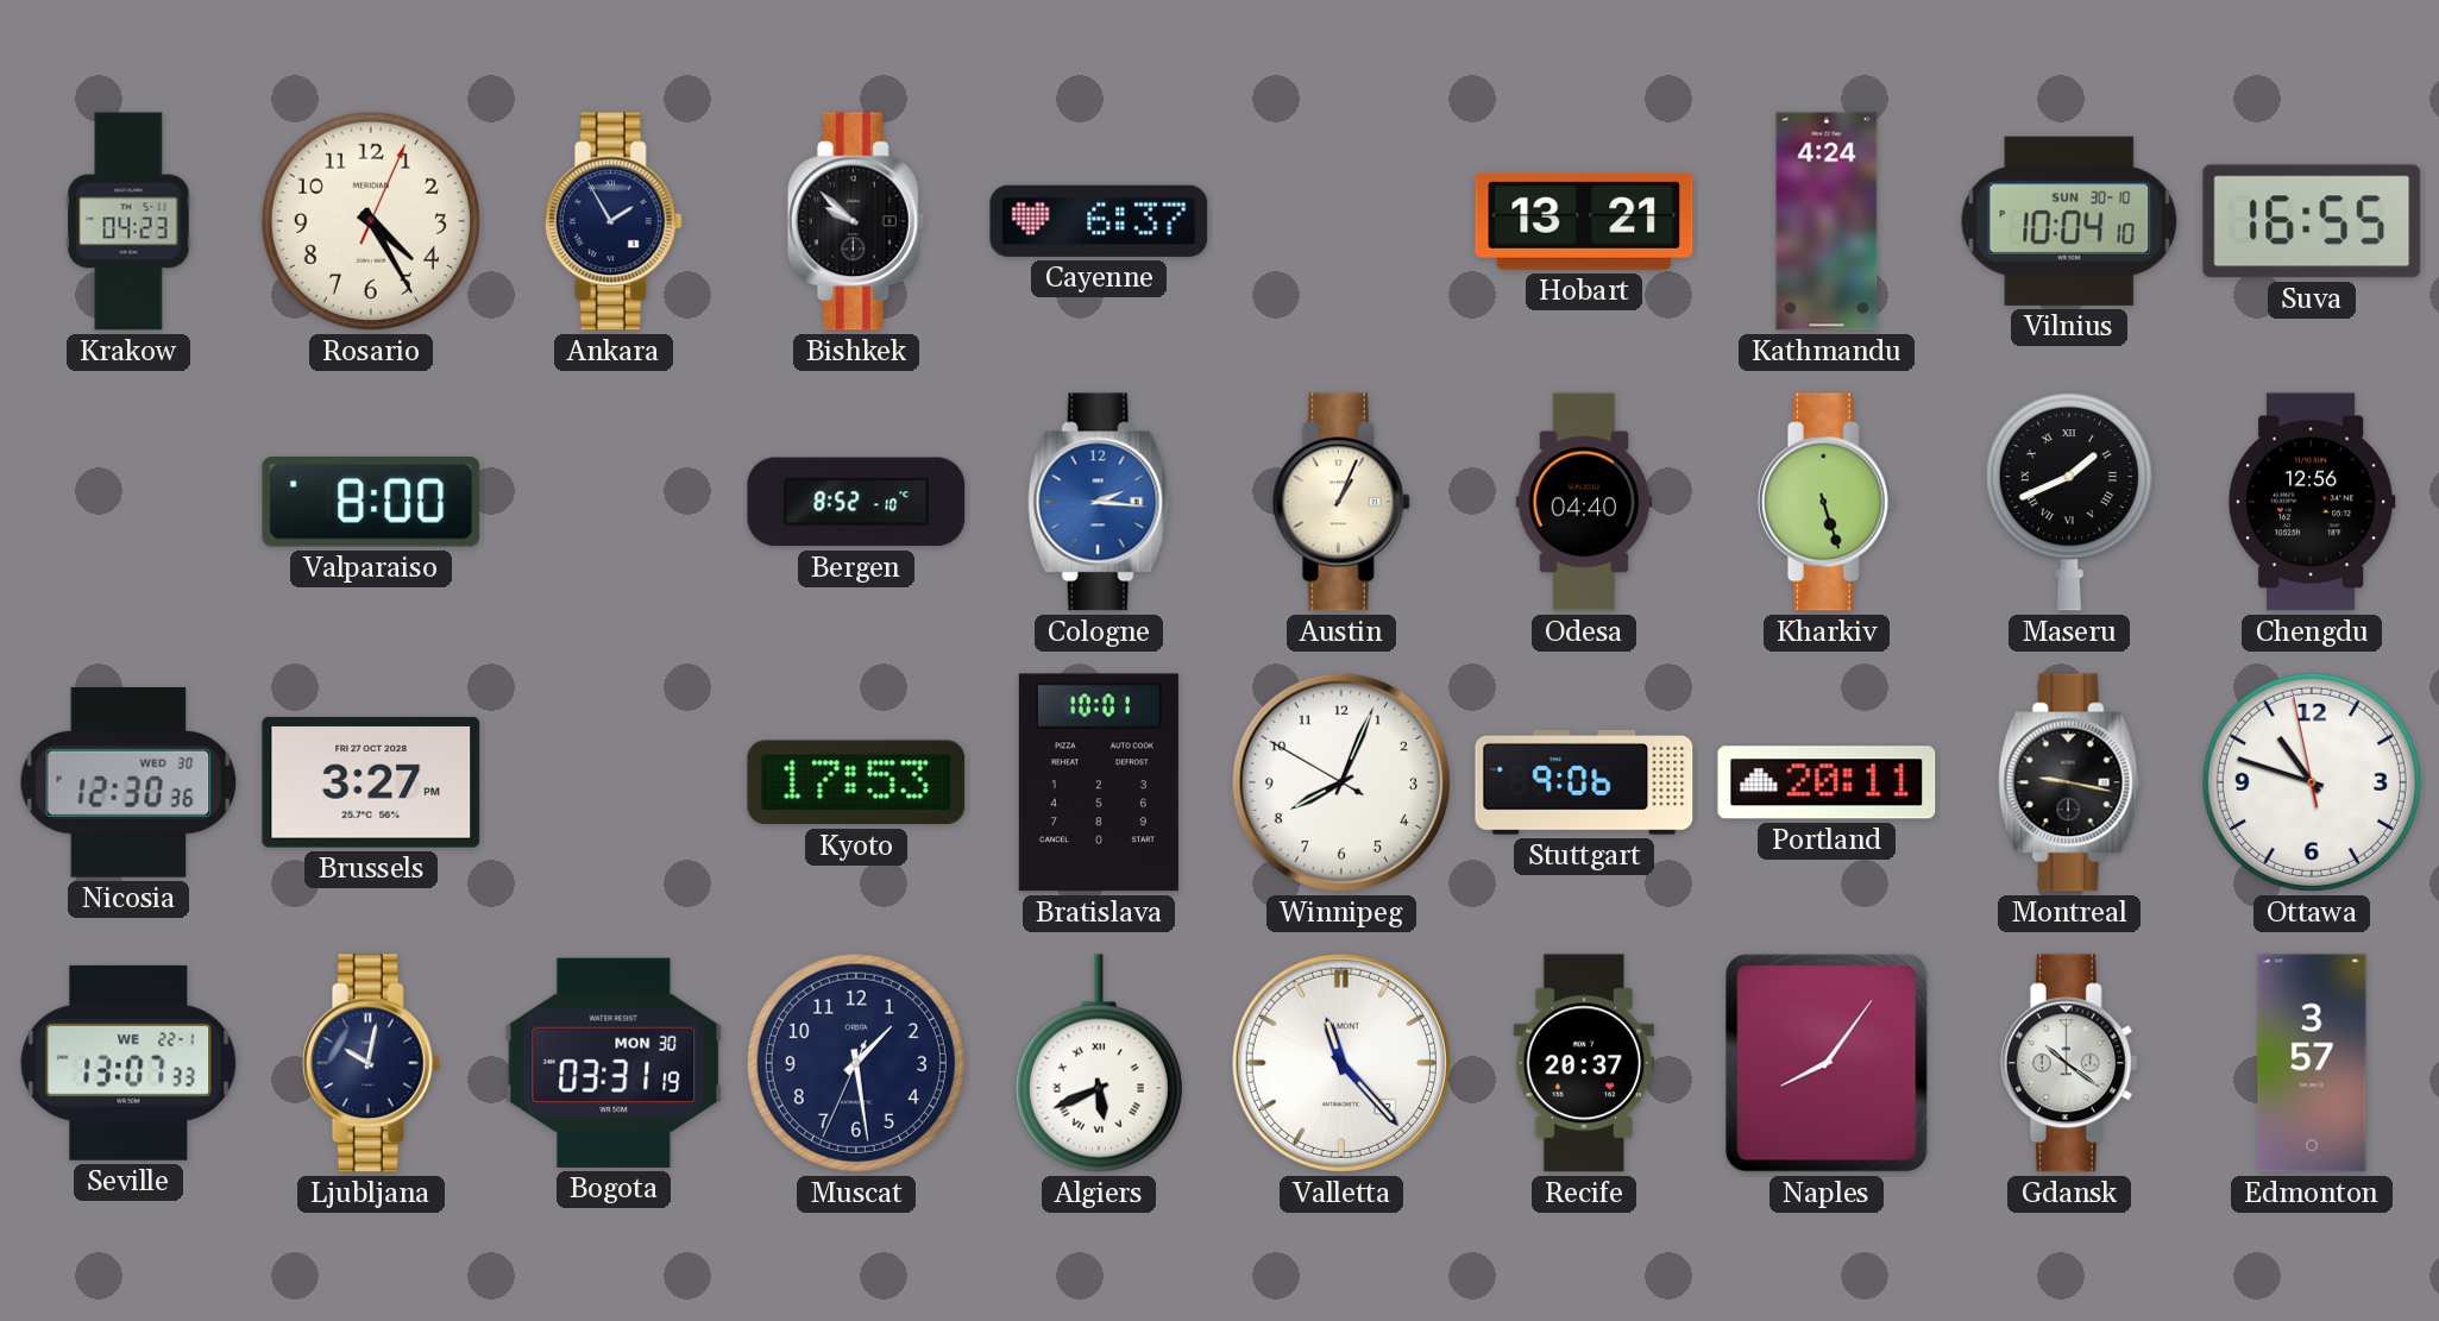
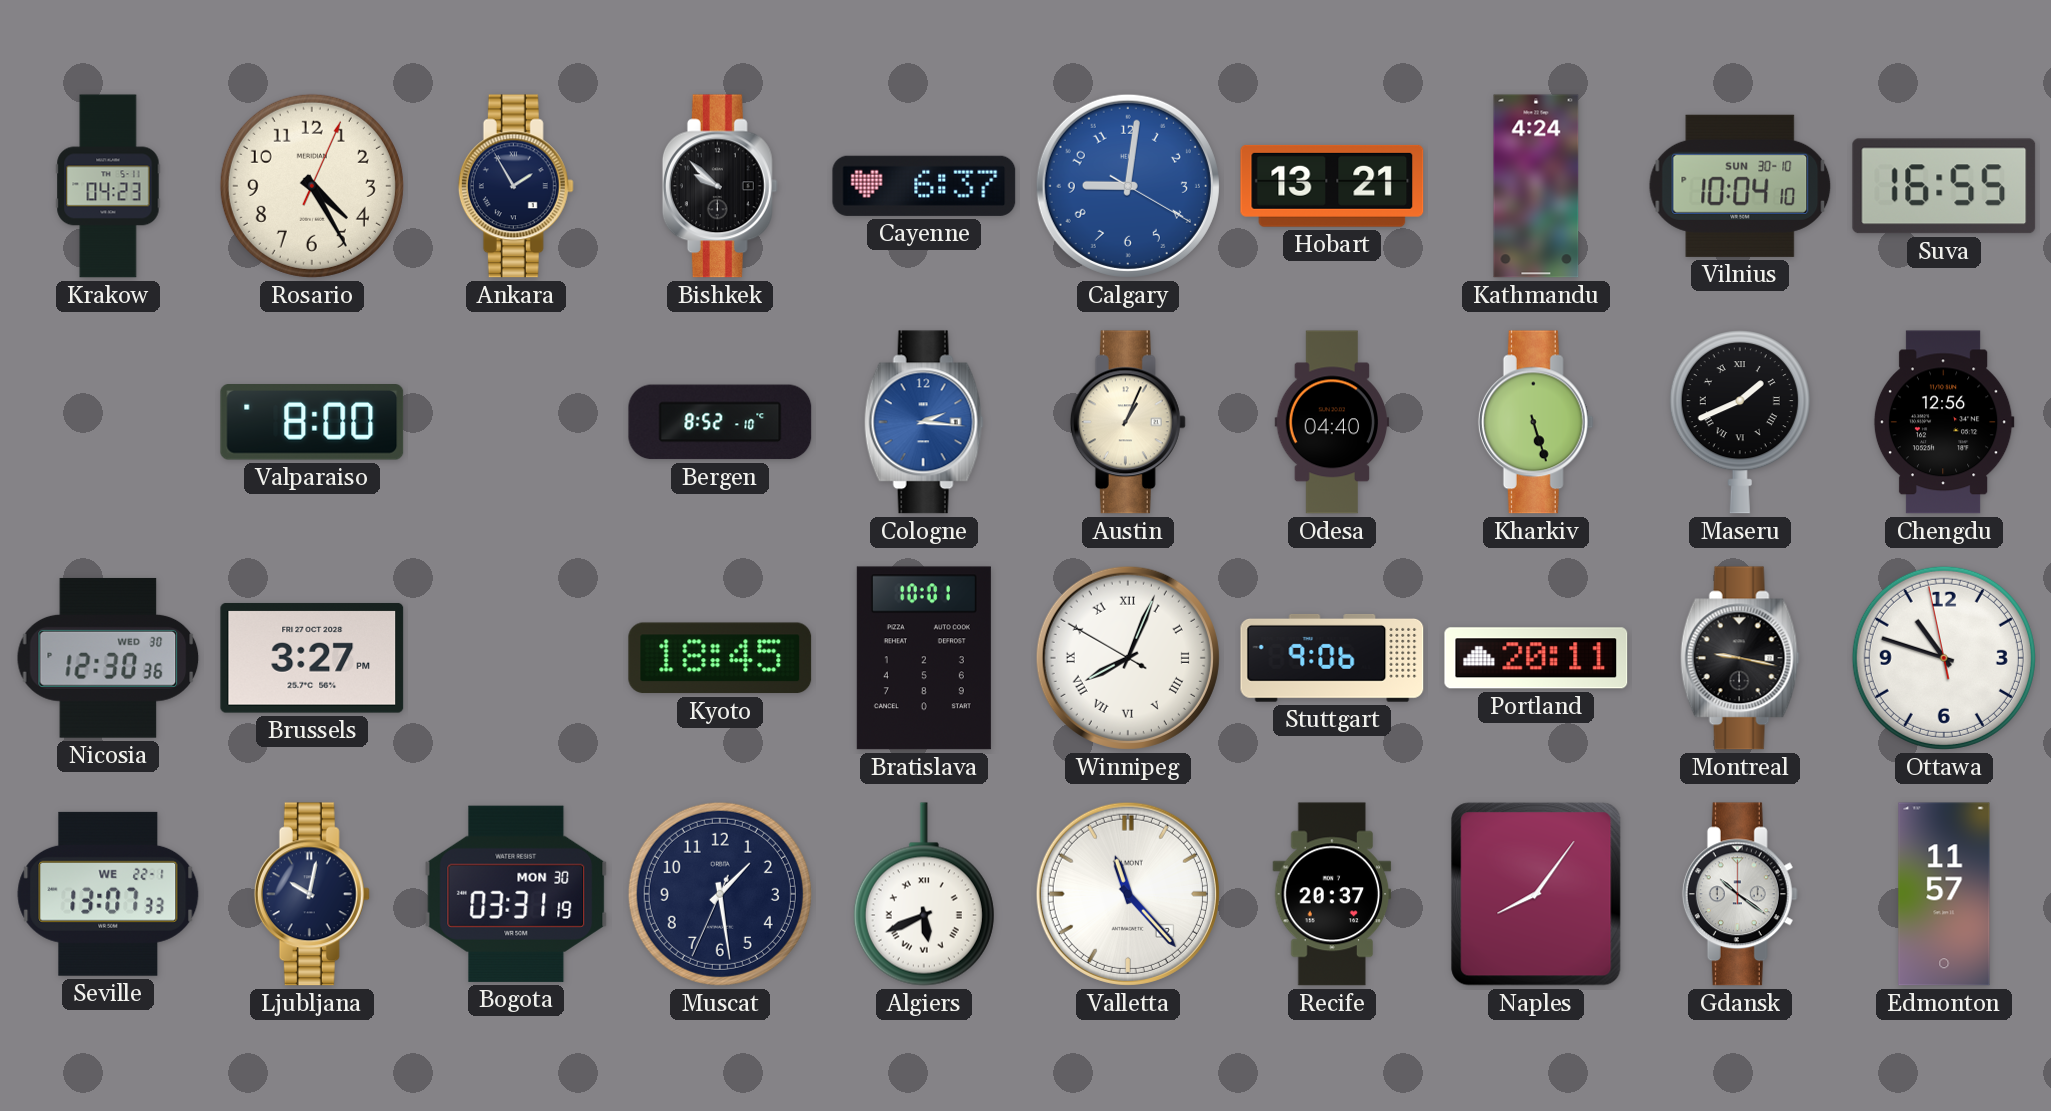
Calgary: none -> 9:01
Kyoto: 17:53 -> 18:45
Winnipeg numerals: Arabic -> Roman
Edmonton: 3:57 -> 11:57
